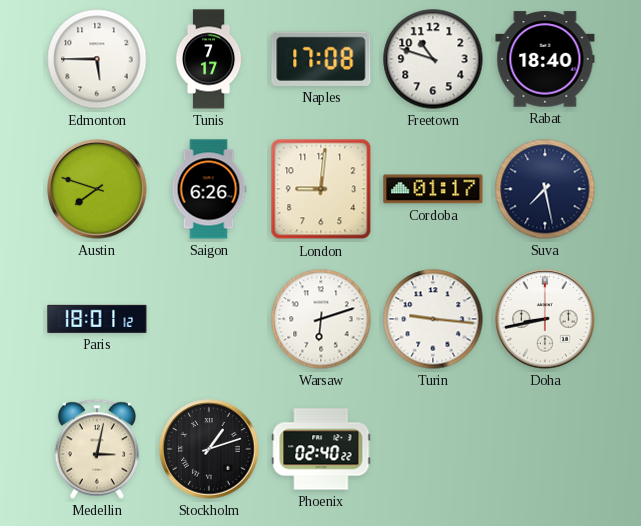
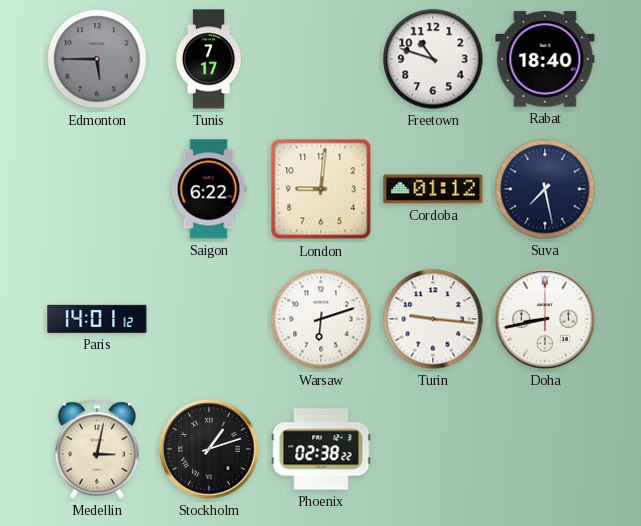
Edmonton dial: white -> grey
Naples: 17:08 -> none
Austin: 7:48 -> none
Saigon: 6:26 -> 6:22
Cordoba: 01:17 -> 01:12
Paris: 18:01 -> 14:01
Phoenix: 02:40 -> 02:38
